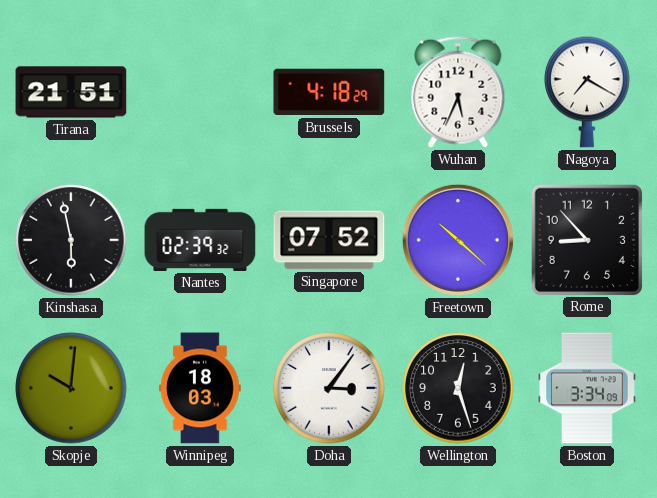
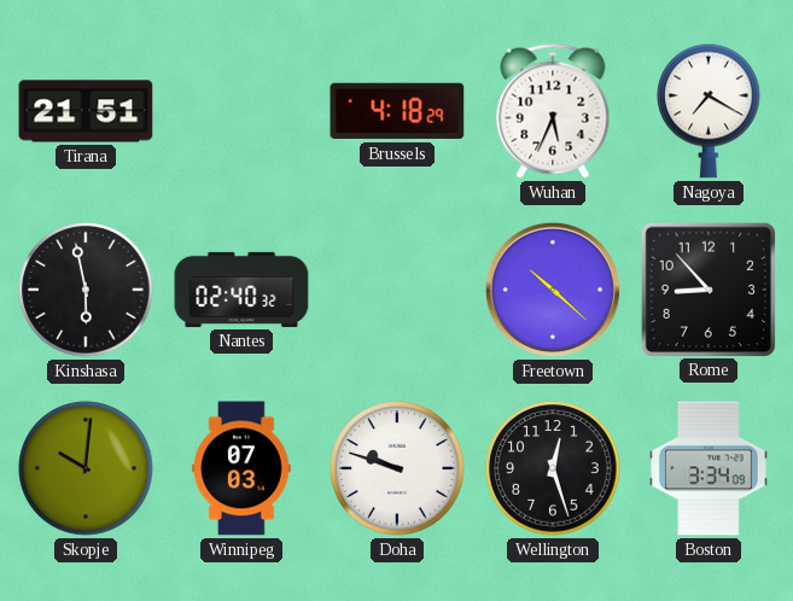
Nantes: 02:39 -> 02:40
Singapore: 07:52 -> none
Winnipeg: 18:03 -> 07:03
Doha: 3:06 -> 9:48
